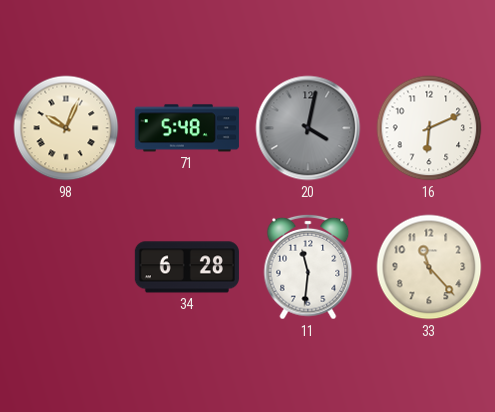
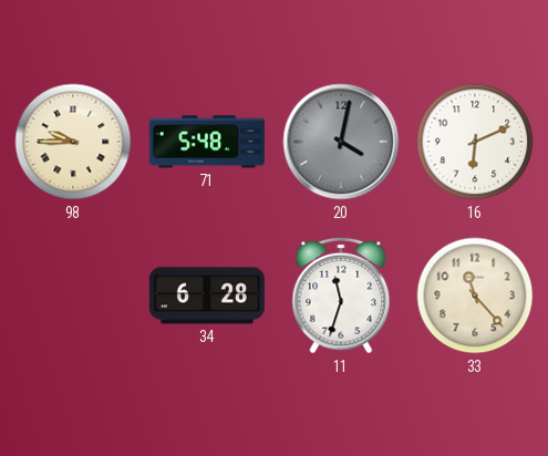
98: 10:04 -> 9:45
11: 11:31 -> 11:33
